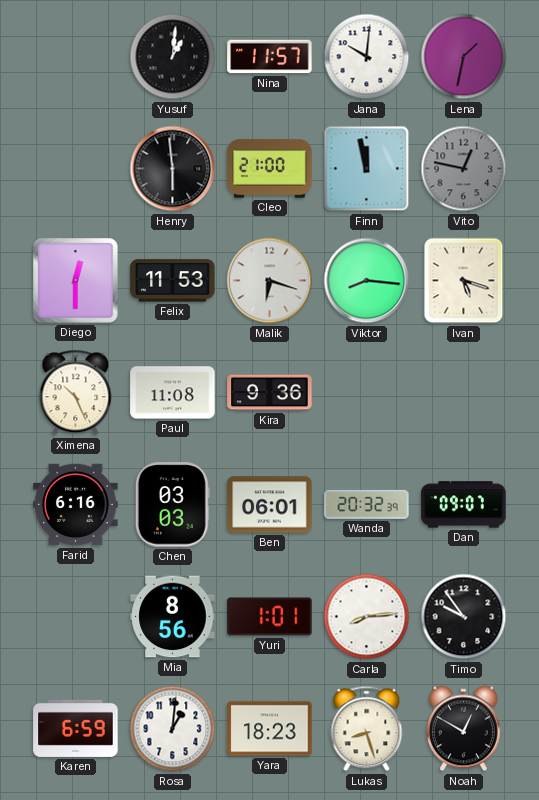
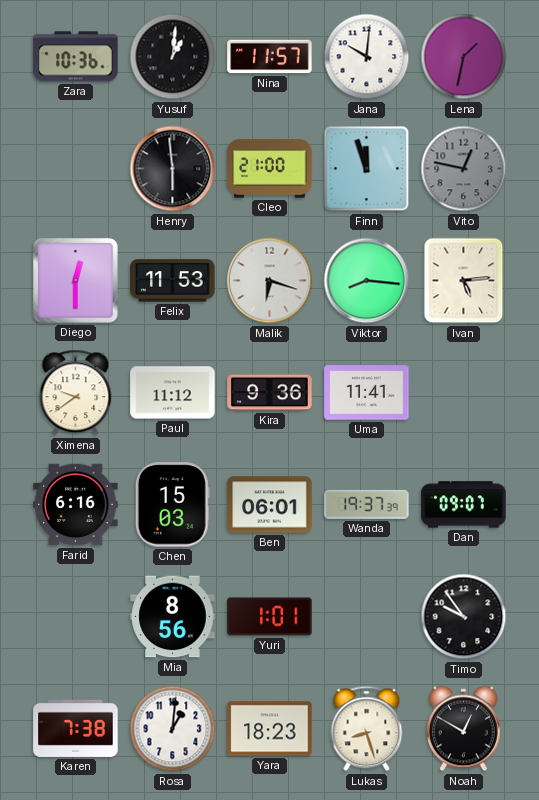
Zara: none -> 10:36
Finn: 11:58 -> 11:57
Ivan: 5:18 -> 5:14
Ximena: 10:26 -> 9:39
Paul: 11:08 -> 11:12
Uma: none -> 11:41
Chen: 03:03 -> 15:03
Wanda: 20:32 -> 19:37
Carla: 8:14 -> none
Karen: 6:59 -> 7:38
